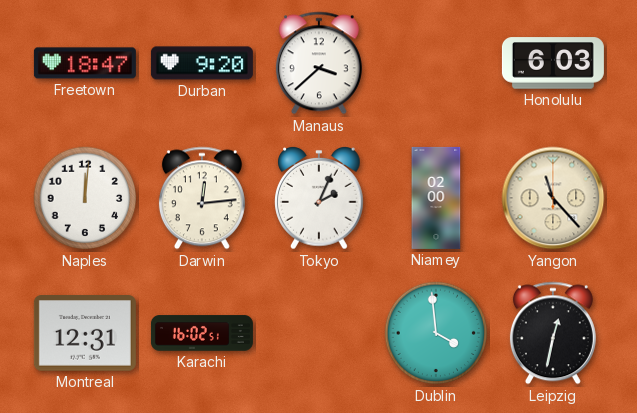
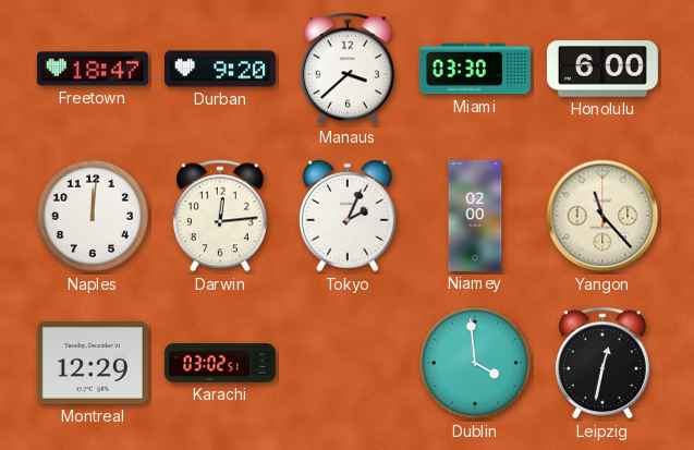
Miami: none -> 03:30
Honolulu: 6:03 -> 6:00
Montreal: 12:31 -> 12:29
Karachi: 16:02 -> 03:02
